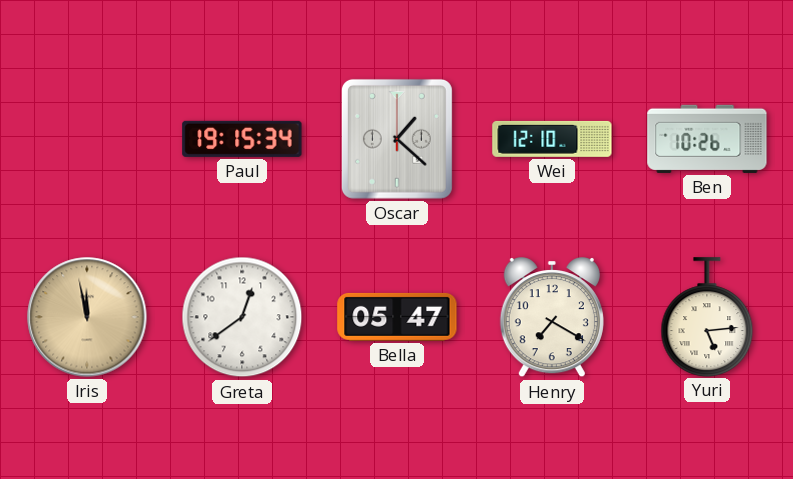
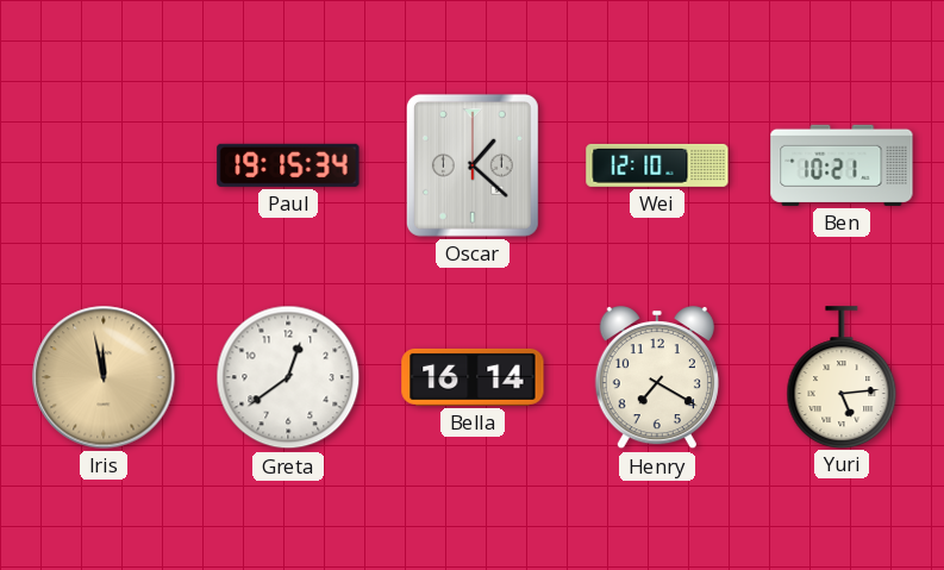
Ben: 10:26 -> 10:21
Bella: 05:47 -> 16:14
